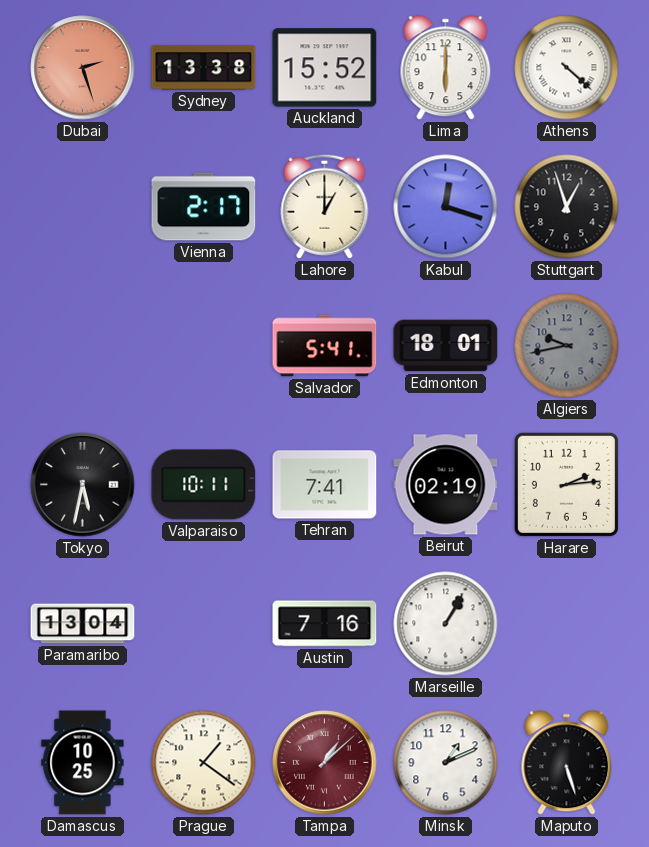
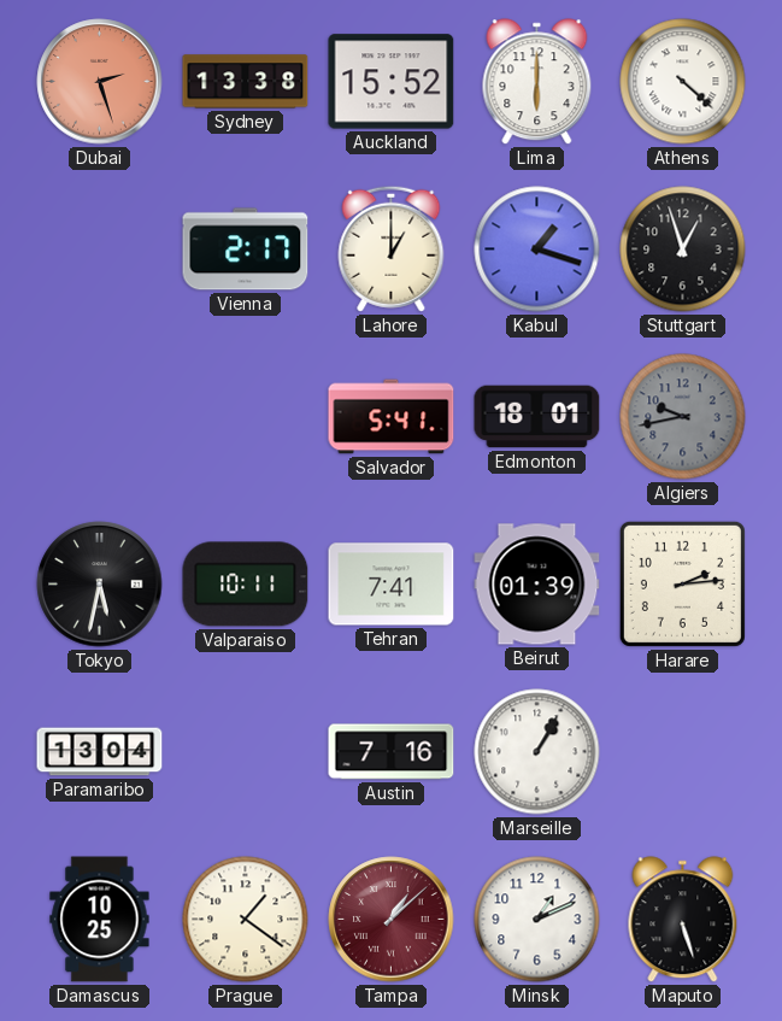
Kabul: 12:18 -> 1:18
Beirut: 02:19 -> 01:39
